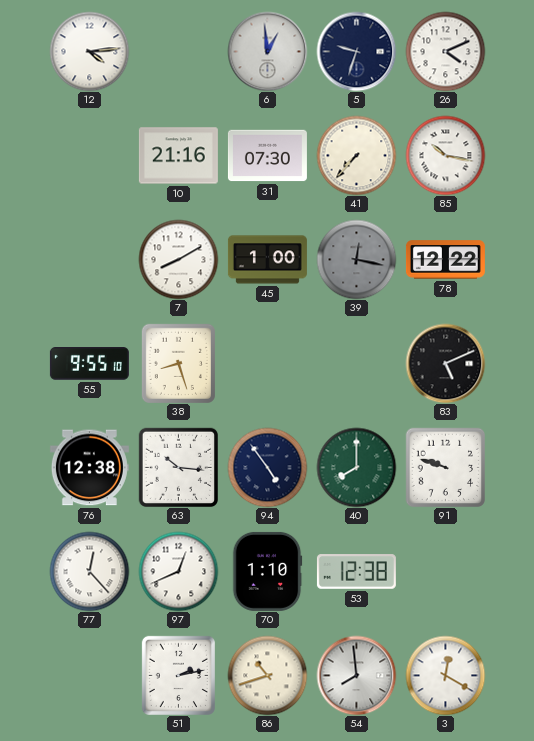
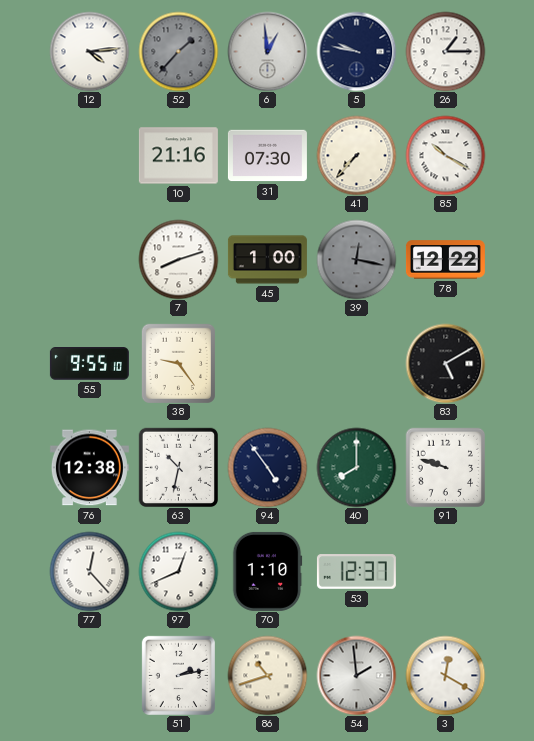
52: none -> 1:37
5: 9:33 -> 9:47
26: 4:11 -> 1:15
85: 10:17 -> 10:20
7: 8:10 -> 8:12
38: 8:27 -> 9:24
83: 5:11 -> 5:10
63: 10:16 -> 10:32
53: 12:38 -> 12:37
54: 7:59 -> 1:59
